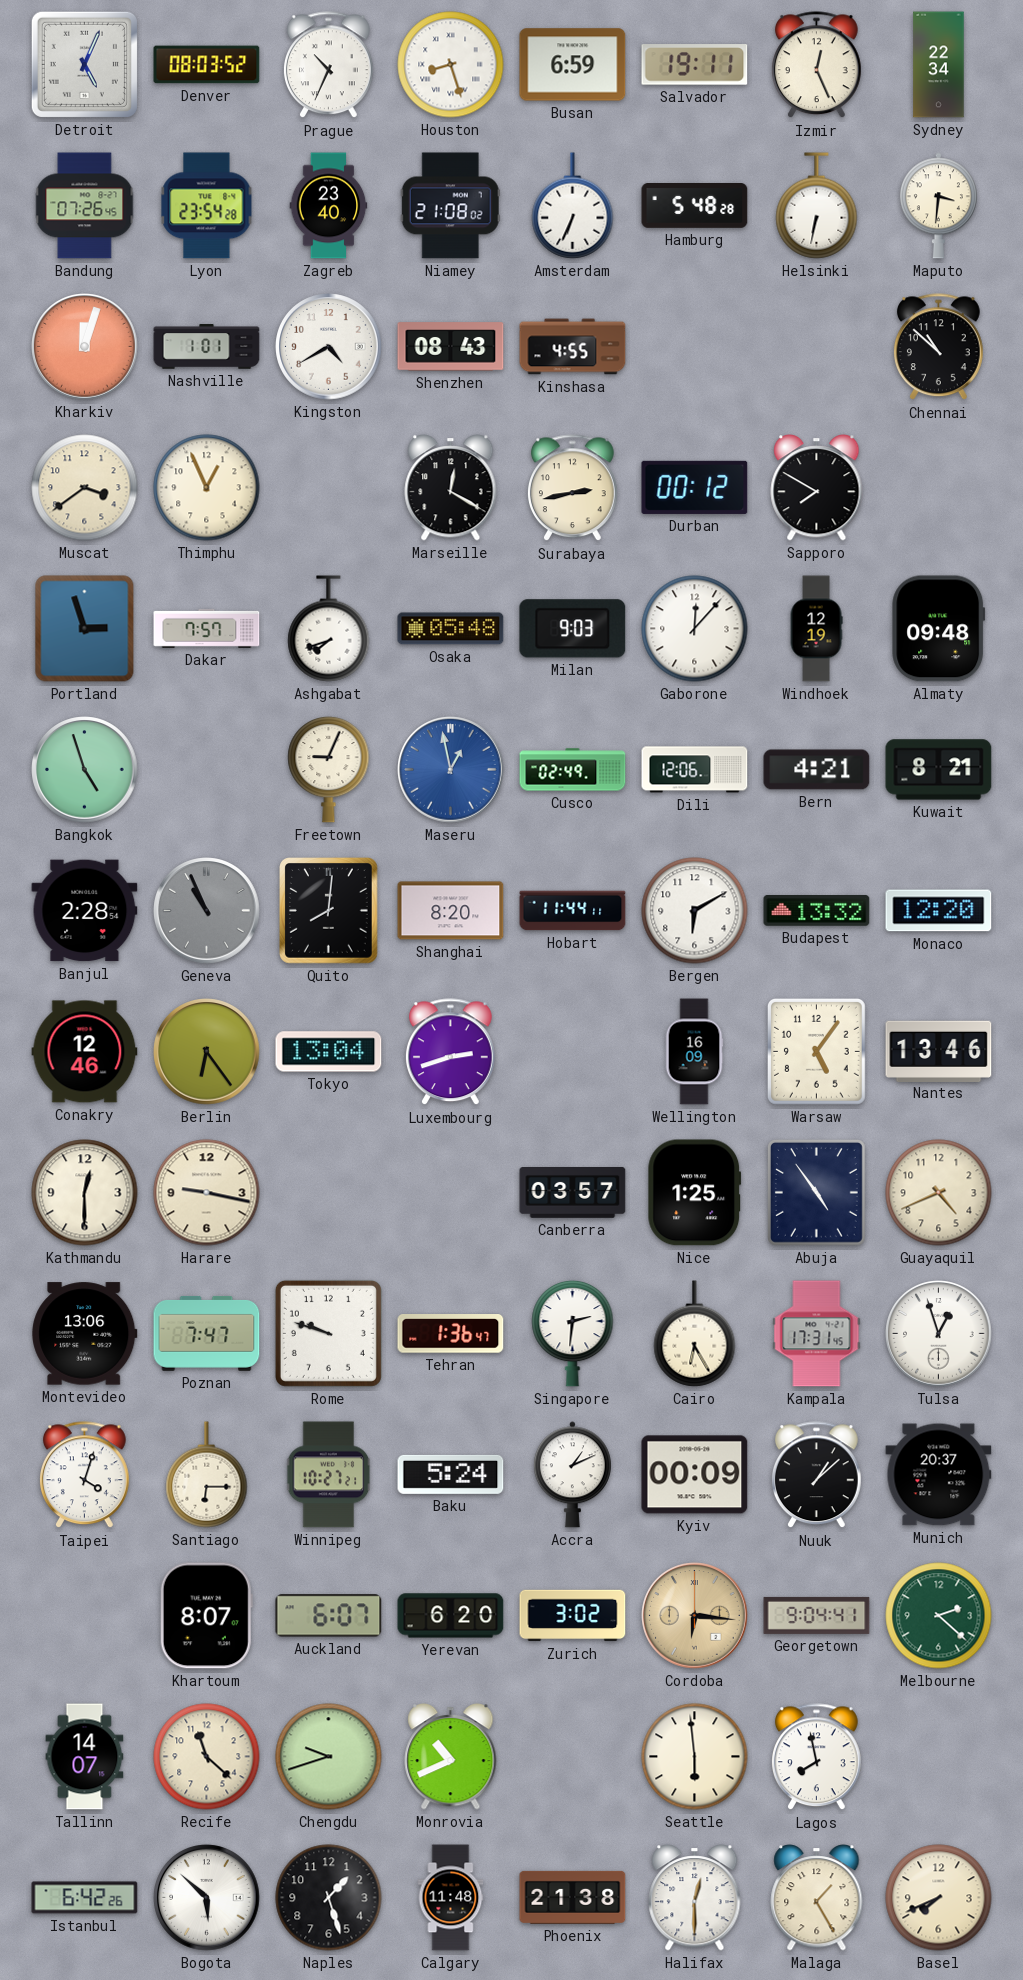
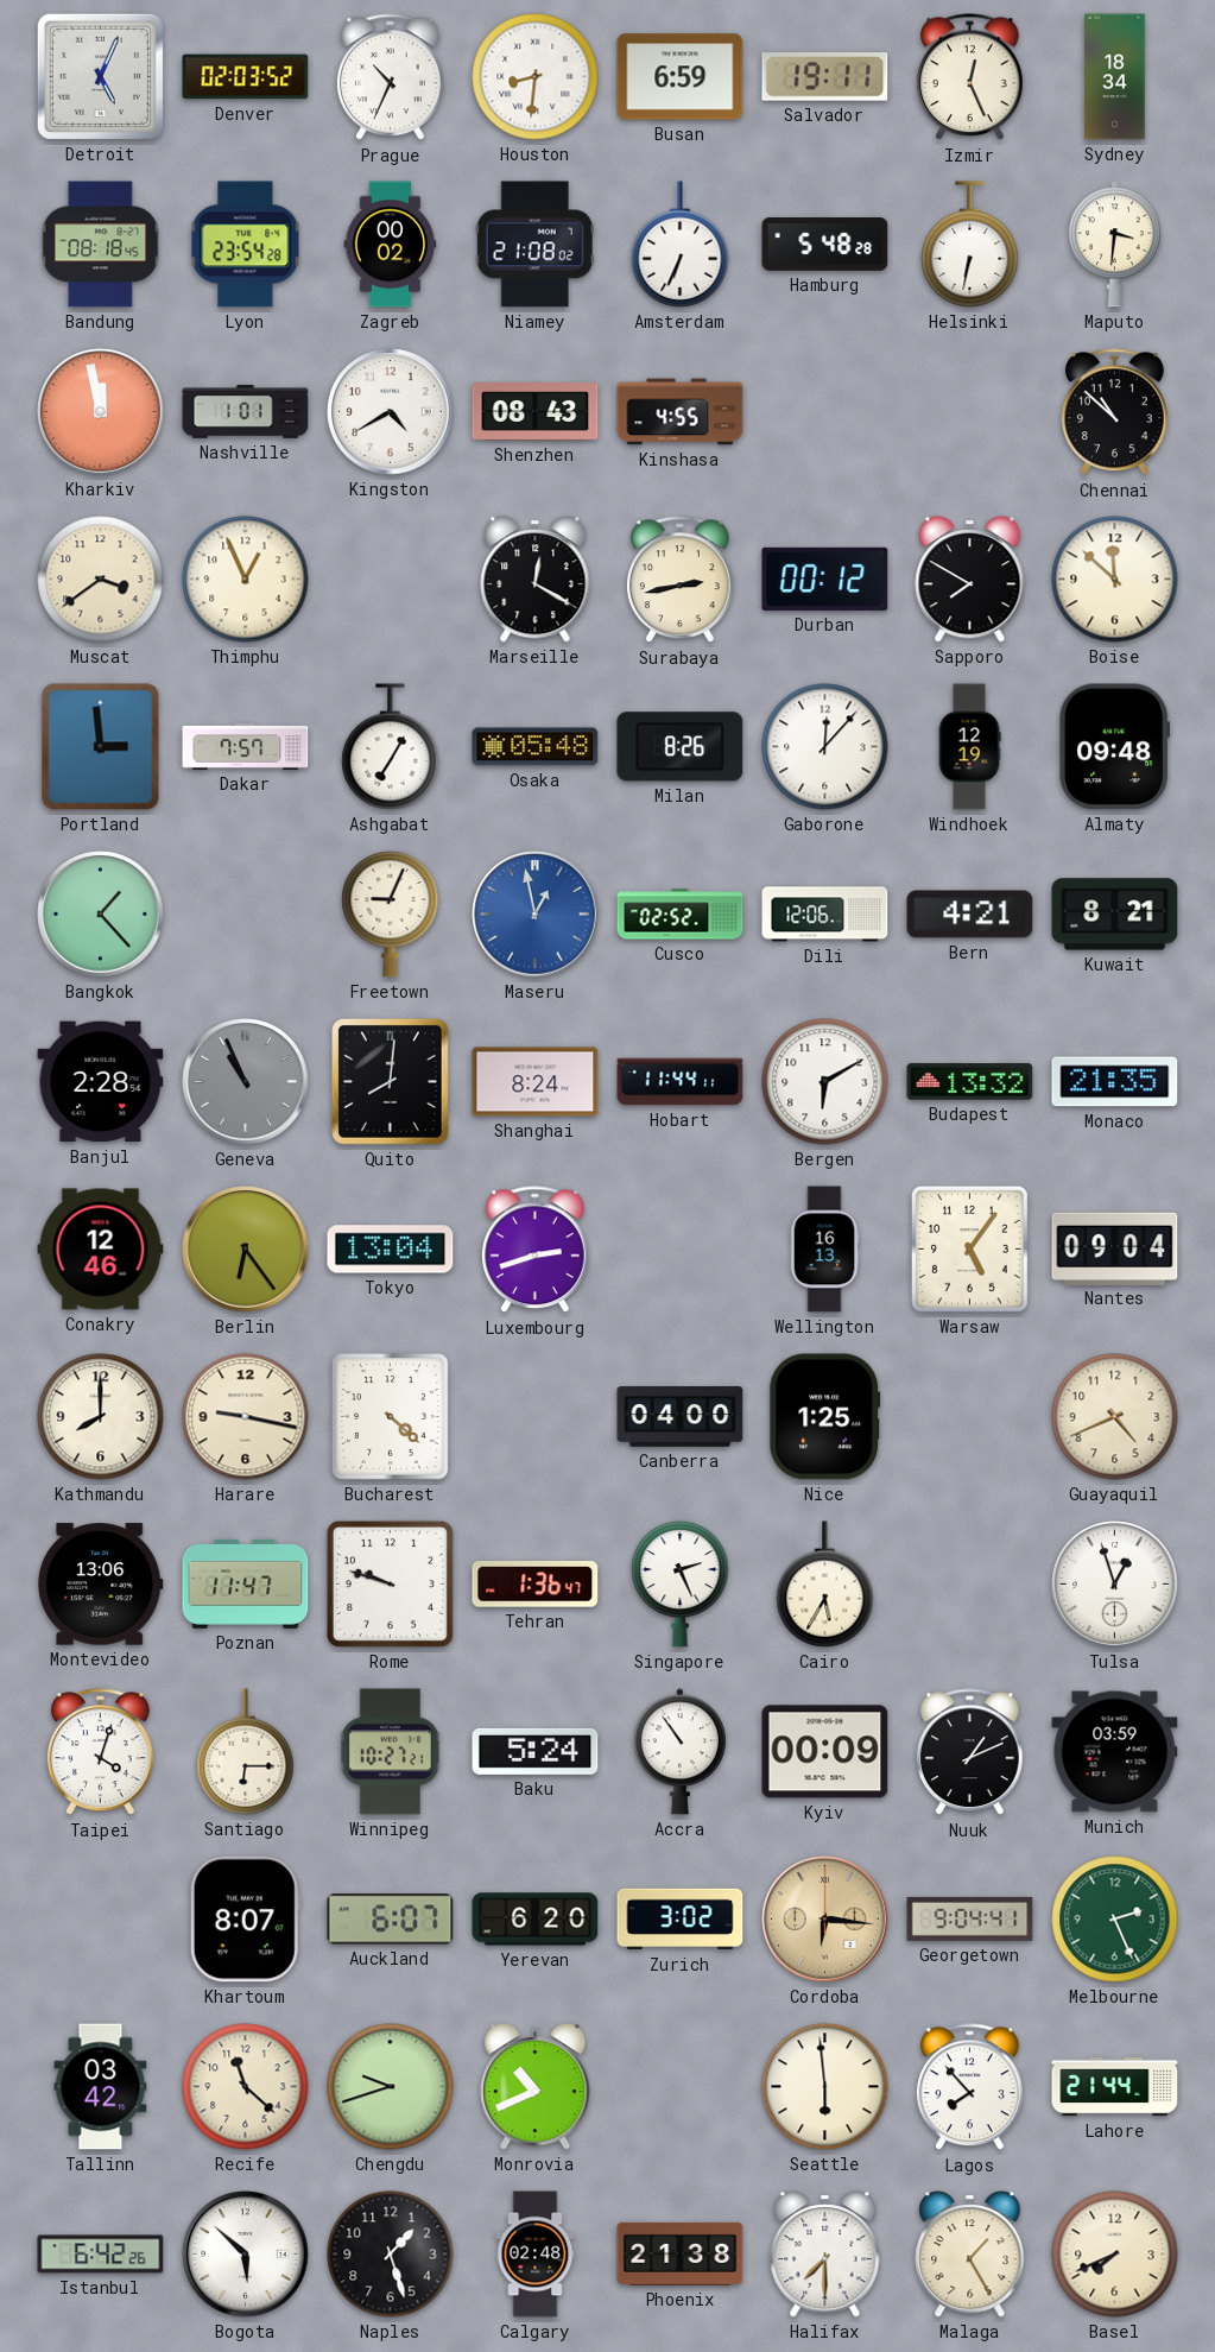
Denver: 08:03 -> 02:03
Houston: 8:27 -> 8:31
Sydney: 22:34 -> 18:34
Bandung: 07:26 -> 08:18
Zagreb: 23:40 -> 00:02
Kharkiv: 12:03 -> 11:58
Boise: none -> 11:52
Portland: 2:57 -> 2:59
Ashgabat: 7:42 -> 7:05
Milan: 9:03 -> 8:26
Bangkok: 4:57 -> 1:23
Cusco: 02:49 -> 02:52
Shanghai: 8:20 -> 8:24
Monaco: 12:20 -> 21:35
Wellington: 16:09 -> 16:13
Nantes: 13:46 -> 09:04
Kathmandu: 12:30 -> 8:00
Bucharest: none -> 4:22
Canberra: 03:57 -> 04:00
Abuja: 4:54 -> none
Poznan: 7:47 -> 11:47
Singapore: 2:31 -> 2:26
Cairo: 6:25 -> 5:35
Kampala: 17:31 -> none
Accra: 1:11 -> 10:54
Nuuk: 1:08 -> 1:11
Munich: 20:37 -> 03:59
Melbourne: 2:22 -> 2:26
Tallinn: 14:07 -> 03:42
Lagos: 7:58 -> 7:53
Lahore: none -> 21:44
Calgary: 11:48 -> 02:48
Halifax: 12:30 -> 7:30
